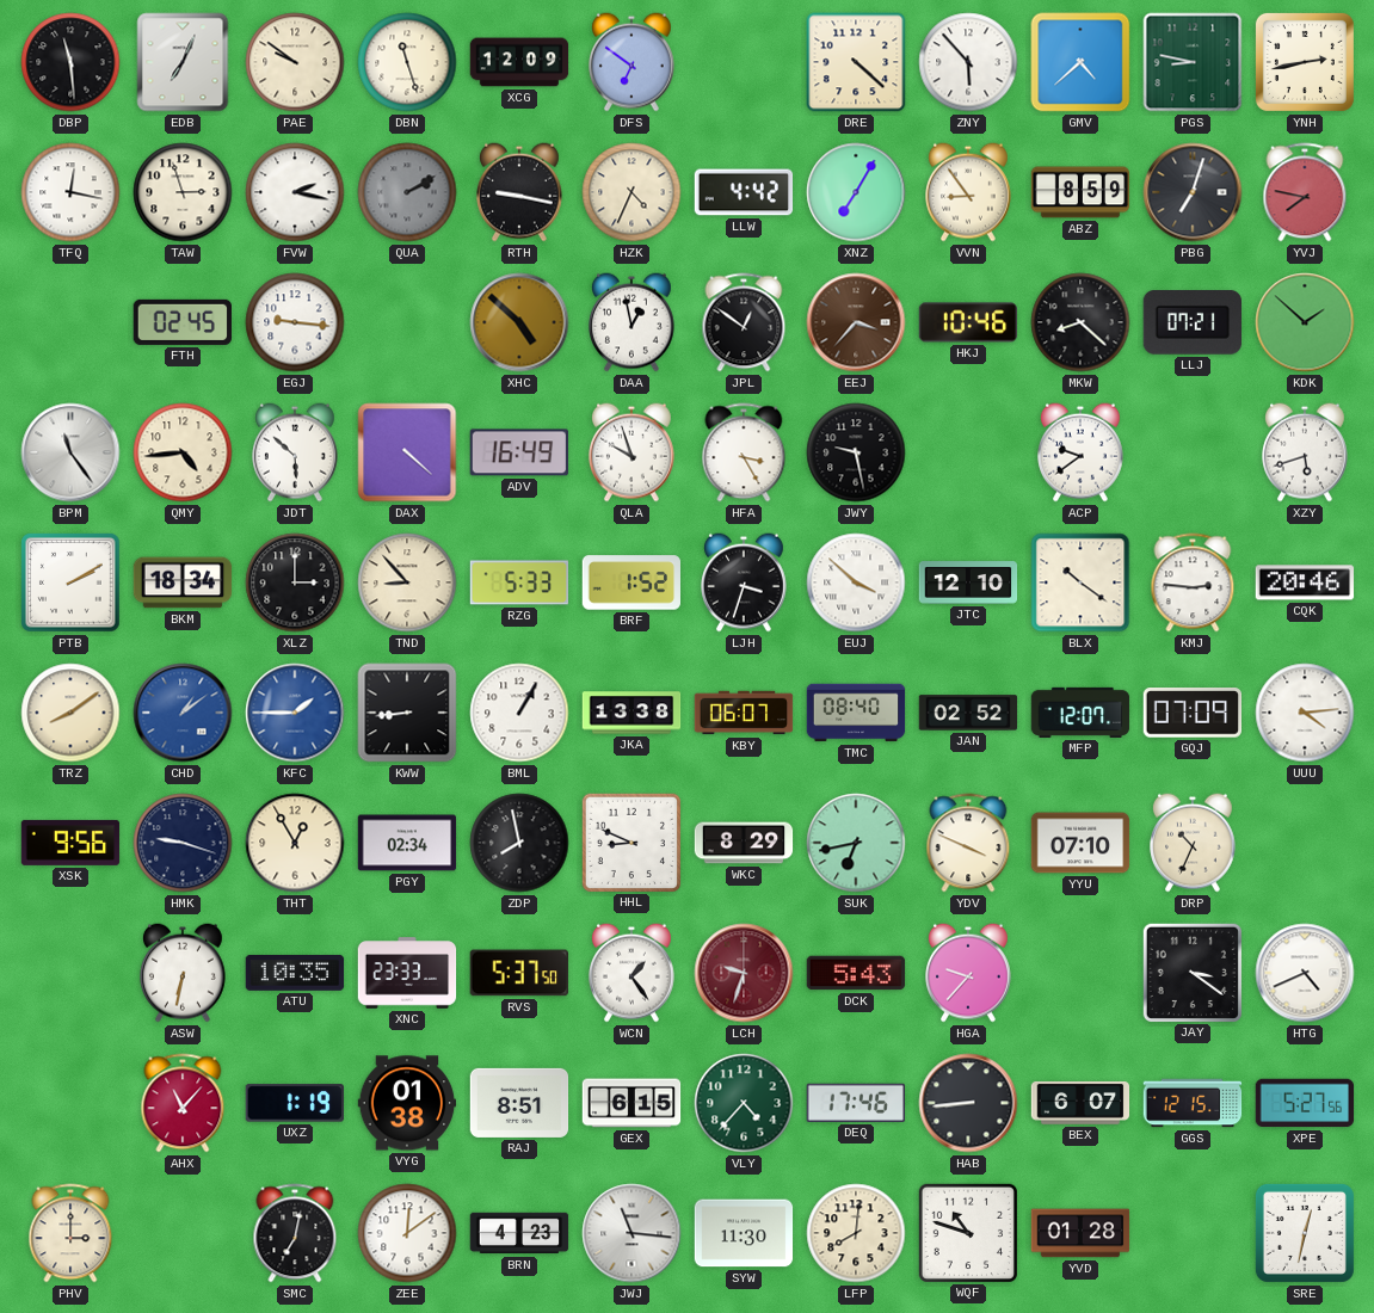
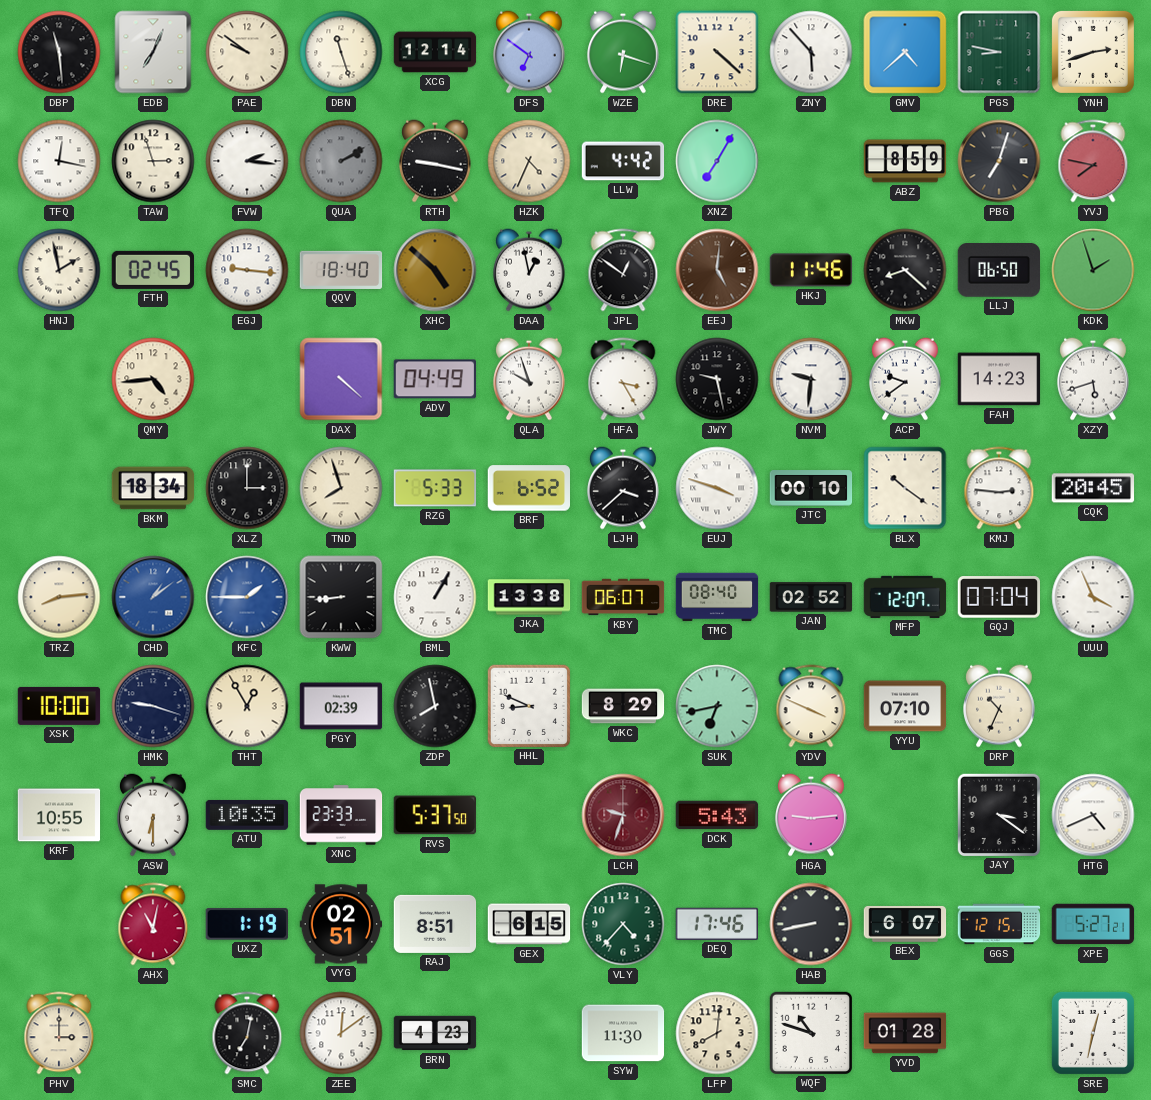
XCG: 12:09 -> 12:14
WZE: none -> 6:18
YNH: 2:43 -> 2:42
FVW: 2:17 -> 2:16
VVN: 8:54 -> none
HNJ: none -> 1:58
QQV: none -> 18:40
EEJ: 3:37 -> 5:01
HKJ: 10:46 -> 11:46
LLJ: 07:21 -> 06:50
KDK: 1:52 -> 1:57
BPM: 11:24 -> none
JDT: 5:52 -> none
ADV: 16:49 -> 04:49
NVM: none -> 9:31
FAH: none -> 14:23
PTB: 2:10 -> none
TND: 8:53 -> 7:57
BRF: 1:52 -> 6:52
LJH: 3:33 -> 3:38
EUJ: 3:52 -> 3:48
JTC: 12:10 -> 00:10
CQK: 20:46 -> 20:45
TRZ: 8:09 -> 8:14
GQJ: 07:09 -> 07:04
UUU: 4:14 -> 3:56
XSK: 9:56 -> 10:00
PGY: 02:34 -> 02:39
KRF: none -> 10:55
ASW: 6:32 -> 6:30
WCN: 1:24 -> none
HGA: 9:37 -> 9:14
AHX: 11:07 -> 11:02
VYG: 01:38 -> 02:51
HAB: 8:44 -> 8:43
XPE: 5:27:56 -> 5:27:21
JWJ: 11:16 -> none
